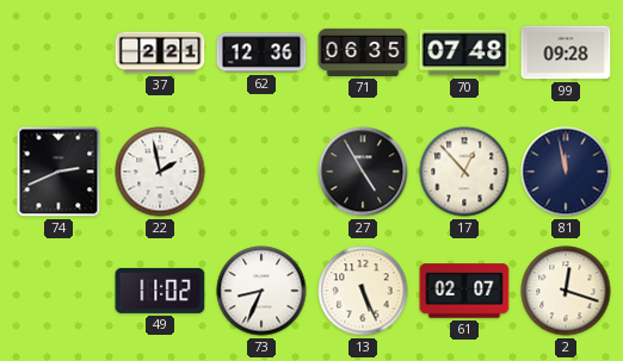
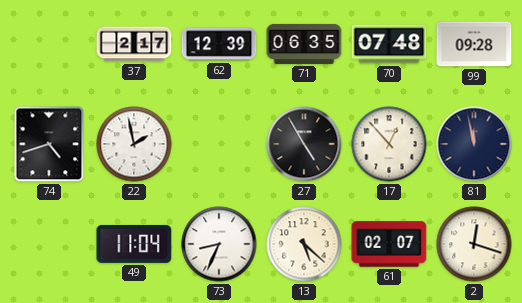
37: 2:21 -> 2:17
62: 12:36 -> 12:39
74: 2:41 -> 4:42
49: 11:02 -> 11:04
13: 5:26 -> 5:22
